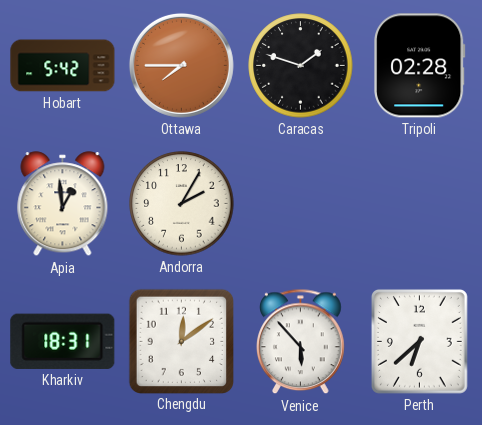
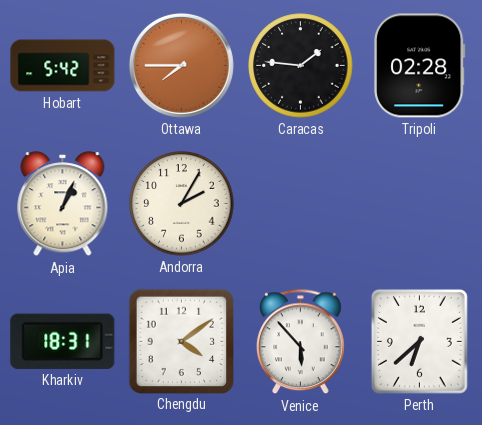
Caracas: 1:48 -> 1:46
Apia: 12:59 -> 1:04
Chengdu: 12:09 -> 4:09
